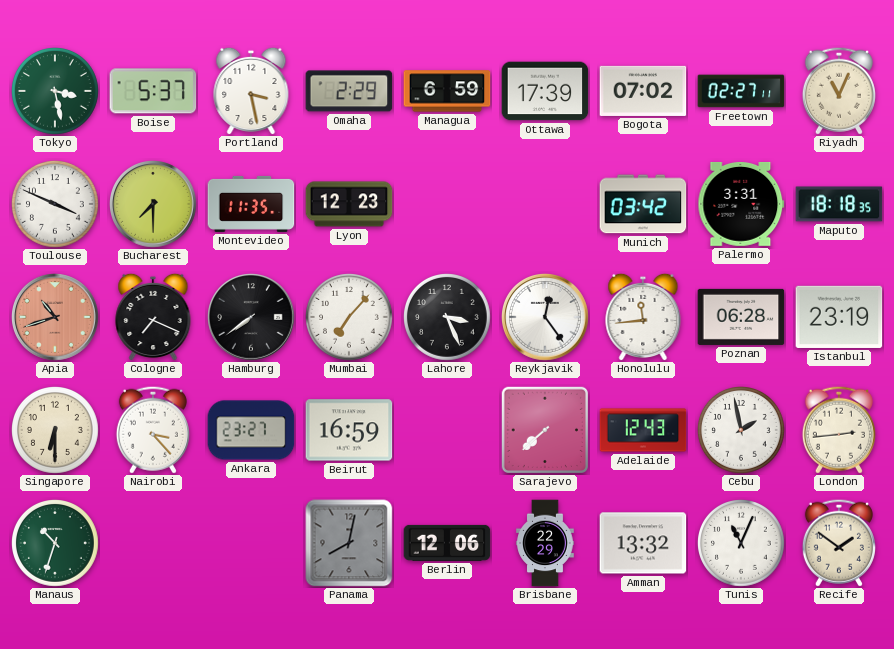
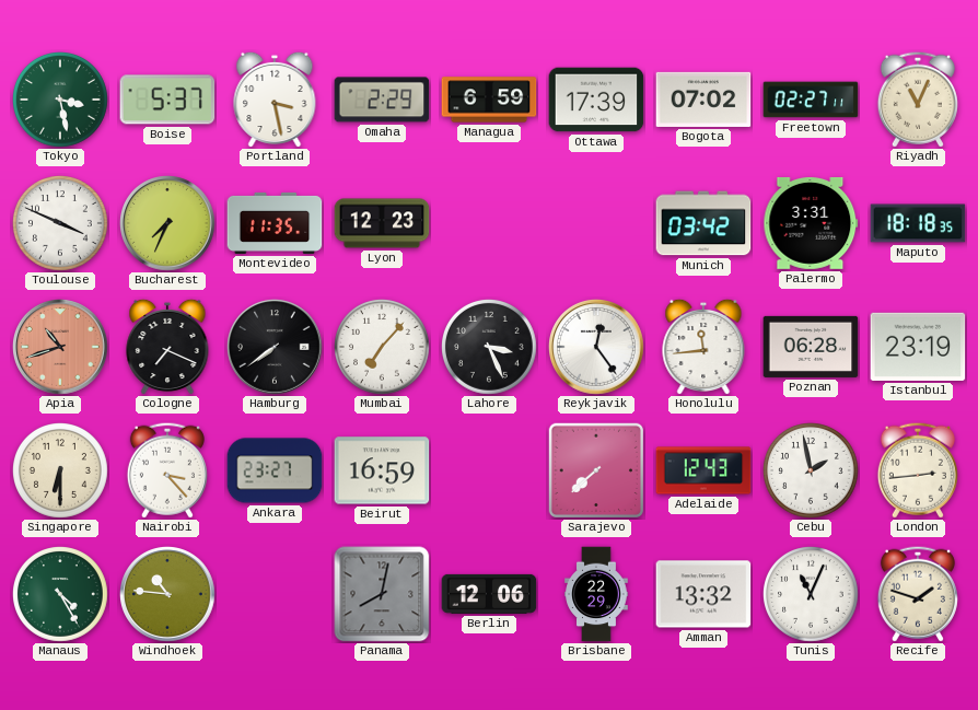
Bucharest: 7:30 -> 7:34
Manaus: 10:33 -> 4:25
Windhoek: none -> 10:46
Recife: 1:51 -> 1:48
